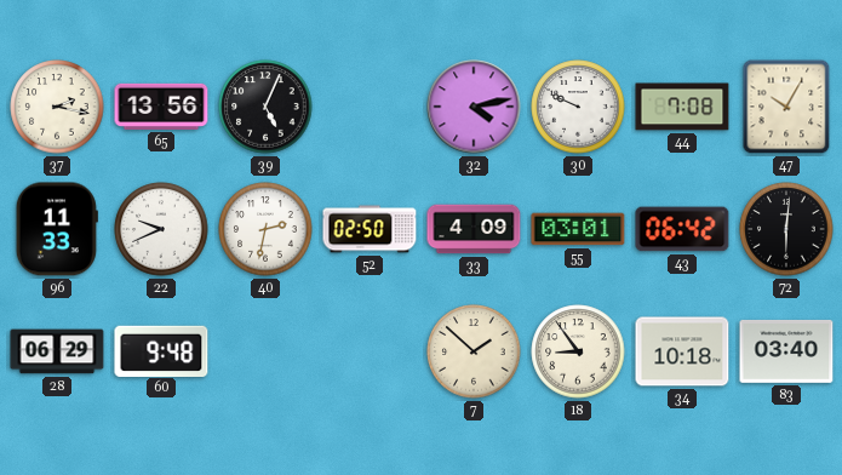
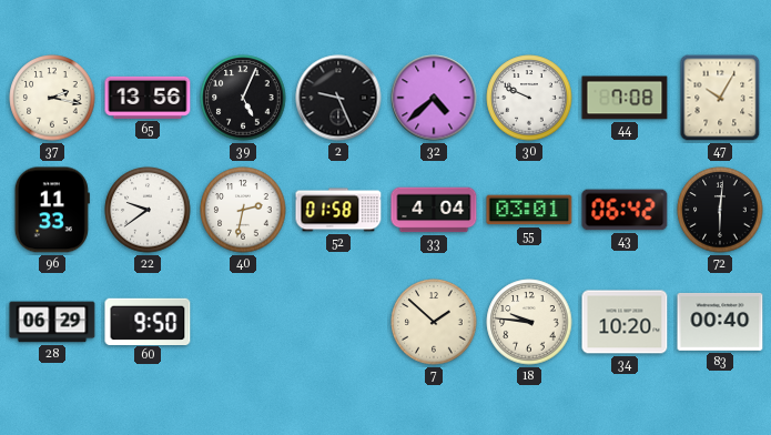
2: none -> 9:26
32: 4:13 -> 4:38
22: 9:41 -> 9:39
52: 02:50 -> 01:58
33: 4:09 -> 4:04
60: 9:48 -> 9:50
18: 8:54 -> 9:46
34: 10:18 -> 10:20
83: 03:40 -> 00:40
